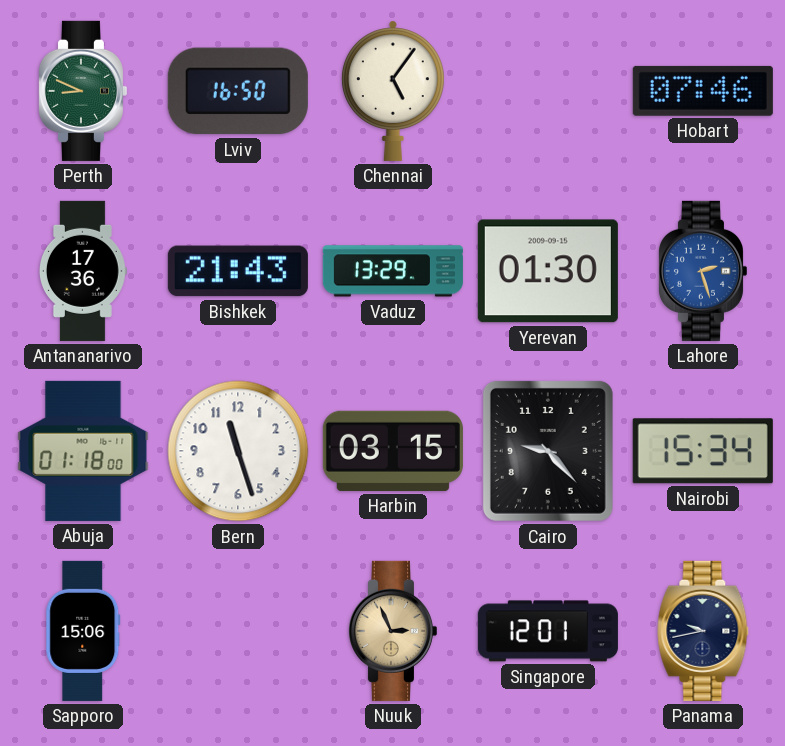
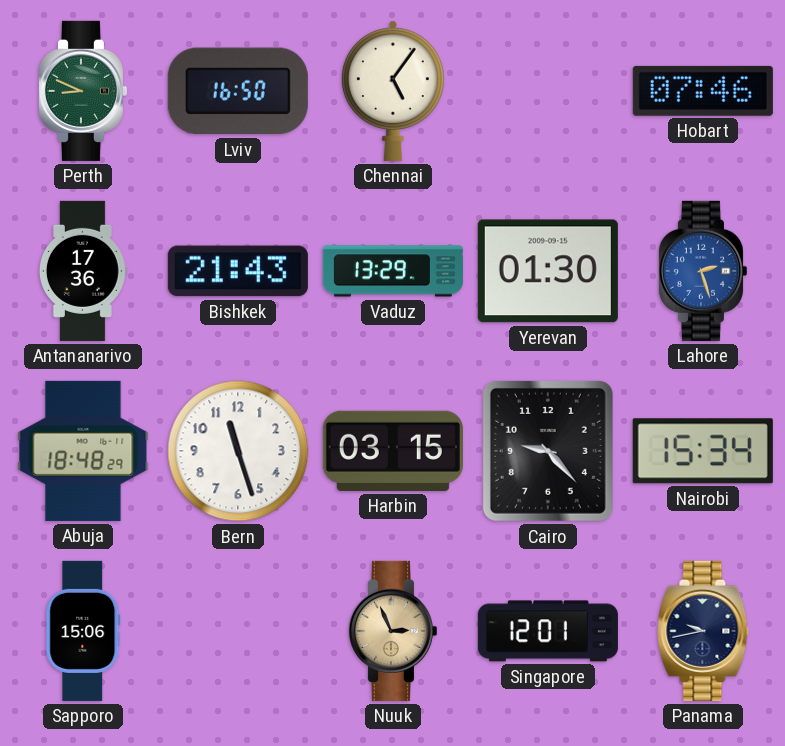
Abuja: 01:18 -> 18:48
